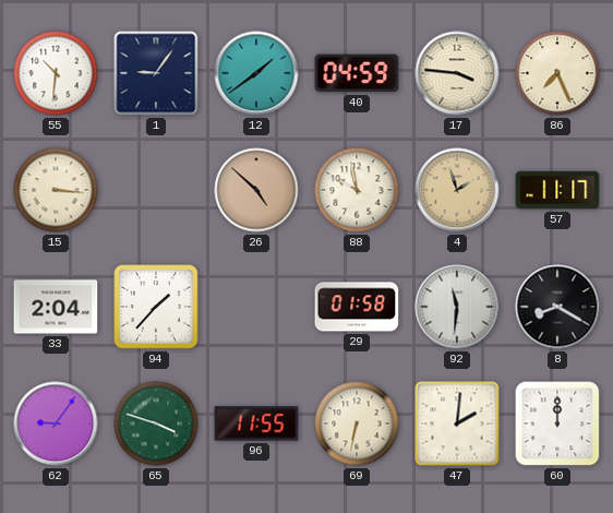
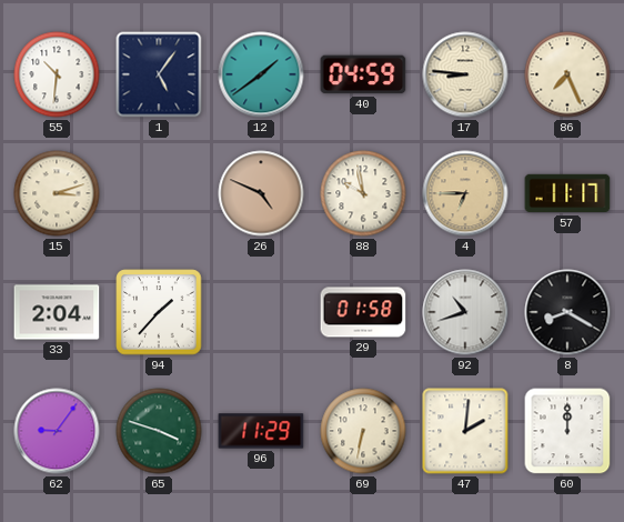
1: 9:06 -> 5:06
17: 3:46 -> 8:46
15: 3:16 -> 3:12
26: 4:52 -> 4:49
4: 1:57 -> 6:45
92: 11:31 -> 10:42
96: 11:55 -> 11:29
